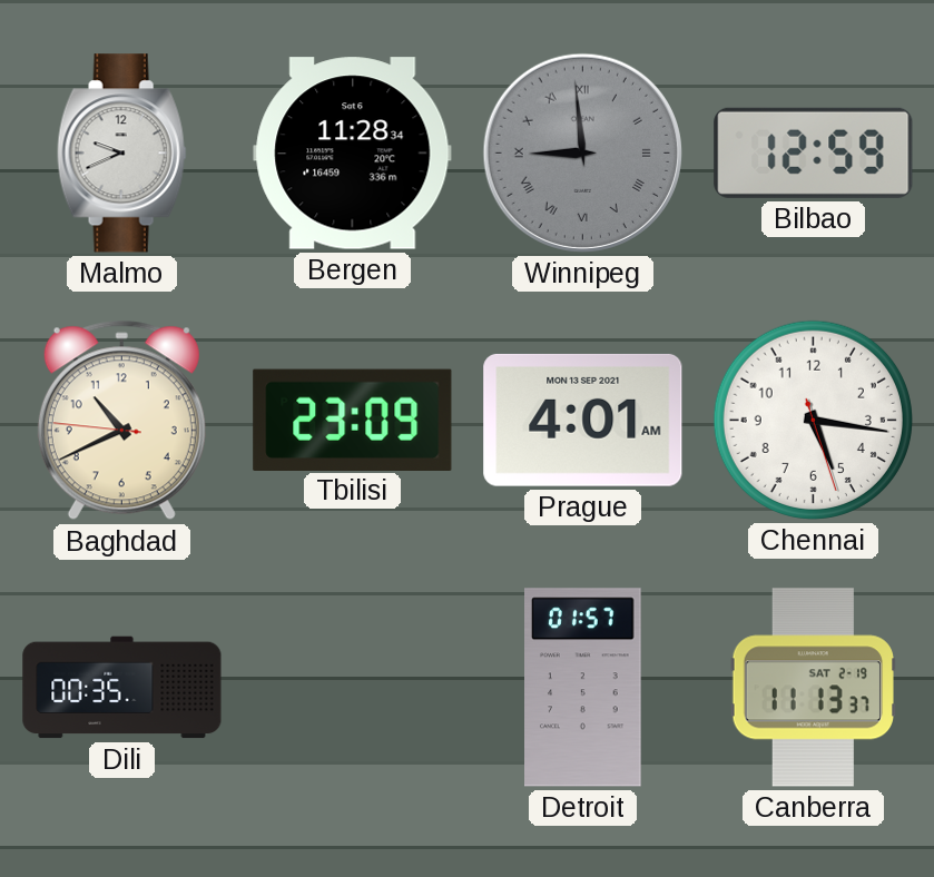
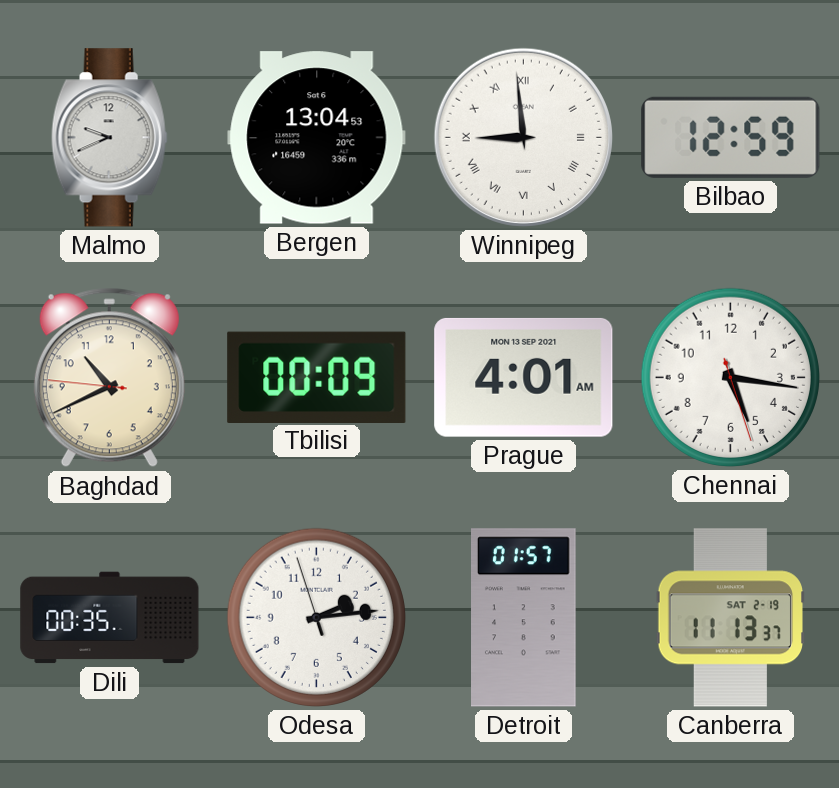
Bergen: 11:28 -> 13:04
Winnipeg dial: grey -> white
Tbilisi: 23:09 -> 00:09
Odesa: none -> 2:13
